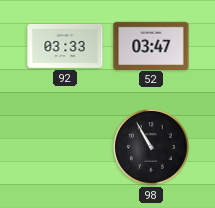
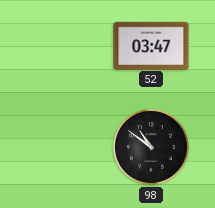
92: 03:33 -> none
98: 10:55 -> 10:51
